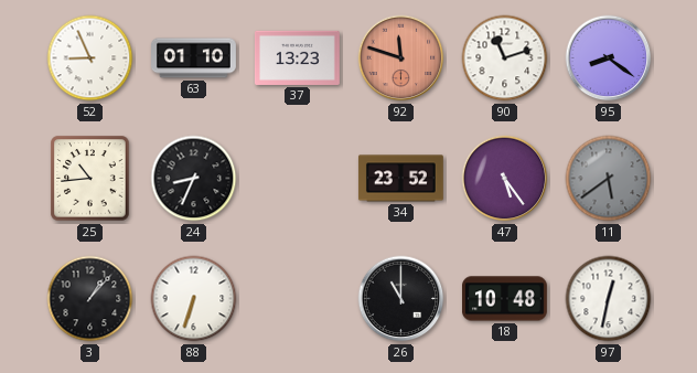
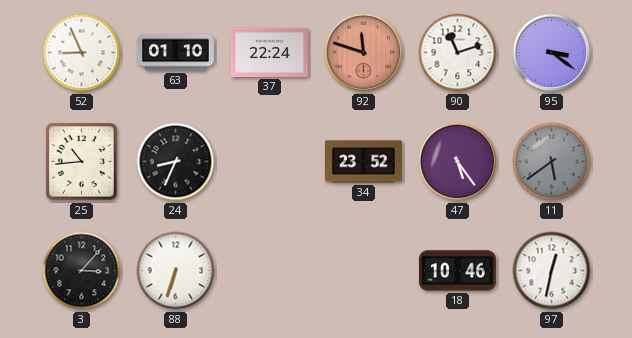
37: 13:23 -> 22:24
95: 8:21 -> 3:21
3: 1:07 -> 3:07
26: 11:00 -> none
18: 10:48 -> 10:46
